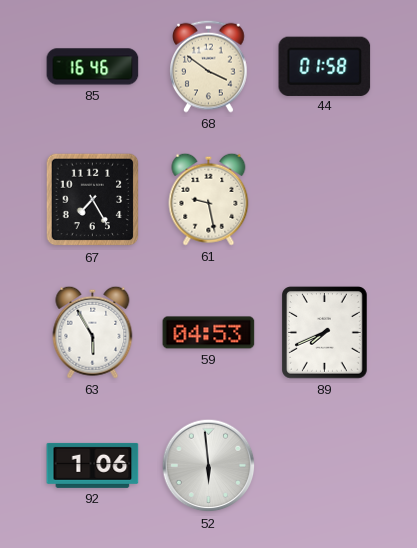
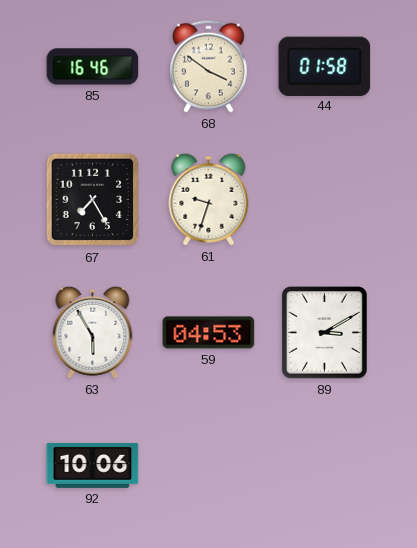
61: 9:28 -> 9:33
89: 7:41 -> 3:10
92: 1:06 -> 10:06
52: 5:59 -> none
